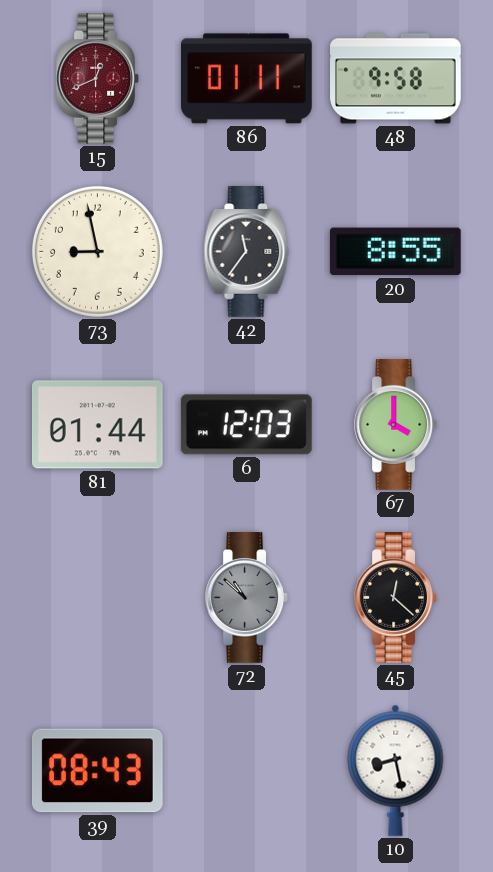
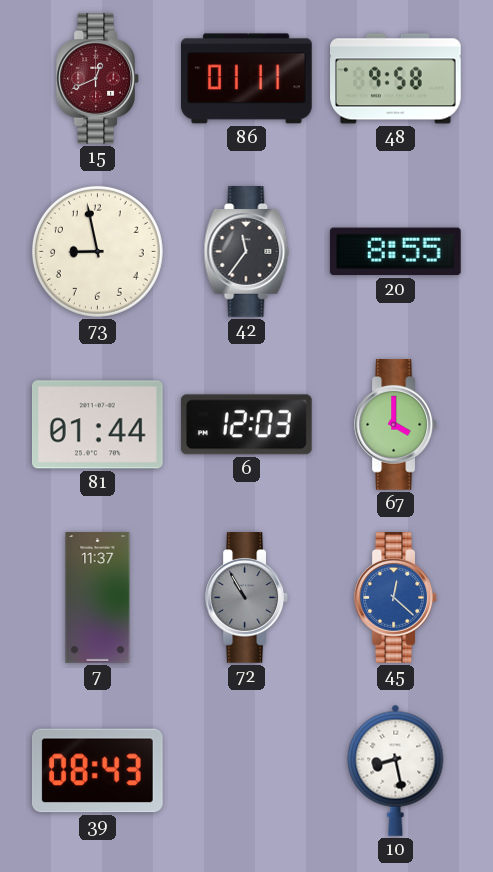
7: none -> 11:37
72: 10:52 -> 10:55
45 dial: black -> blue
